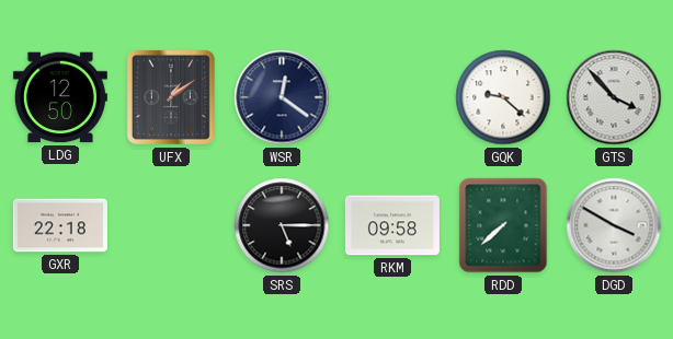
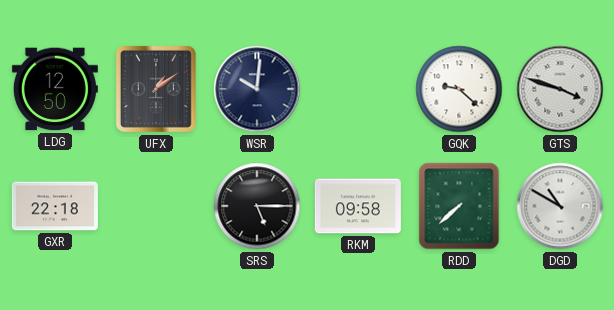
WSR: 12:21 -> 10:01
GTS: 3:53 -> 3:48
DGD: 3:50 -> 10:50
